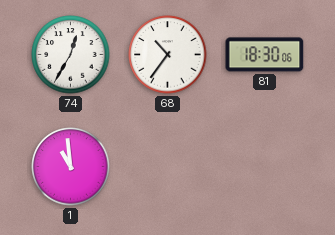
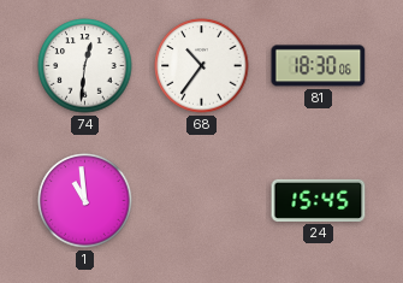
74: 12:35 -> 12:31
24: none -> 15:45
